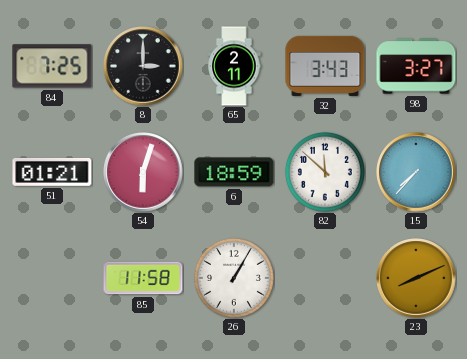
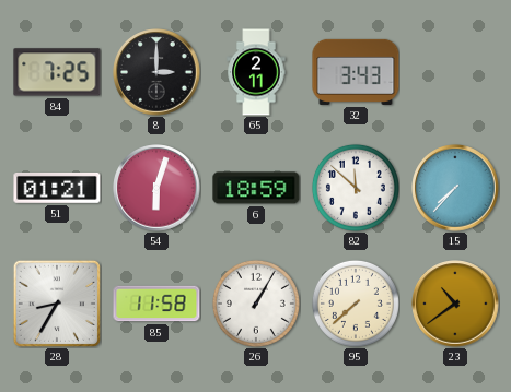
98: 3:27 -> none
28: none -> 8:35
95: none -> 7:38
23: 8:11 -> 10:39
